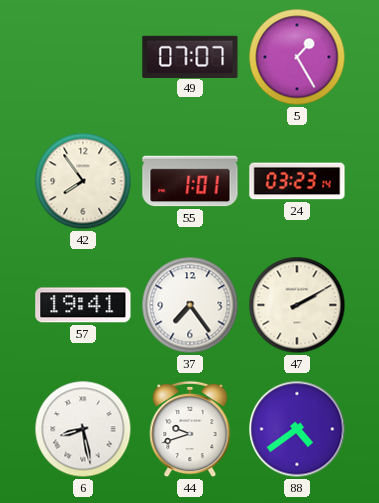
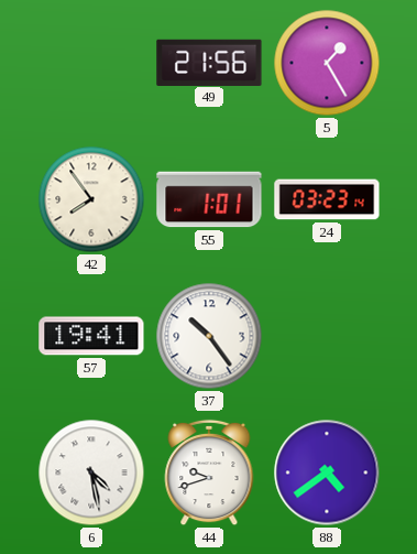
49: 07:07 -> 21:56
37: 7:24 -> 10:24
47: 2:10 -> none
6: 8:28 -> 4:28
